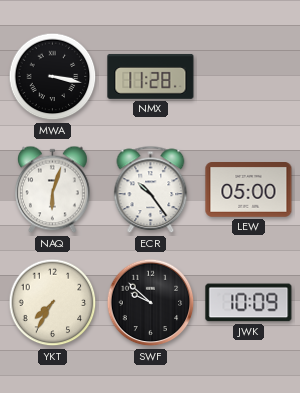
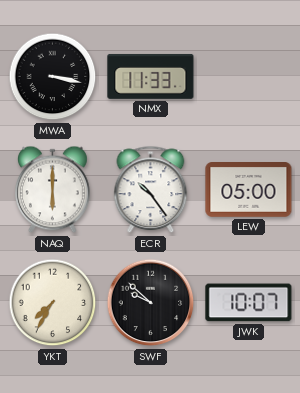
NMX: 11:28 -> 11:33
NAQ: 6:03 -> 6:00
JWK: 10:09 -> 10:07
